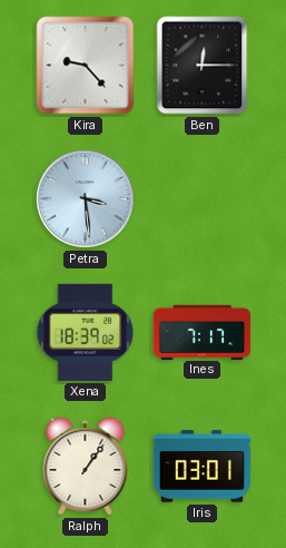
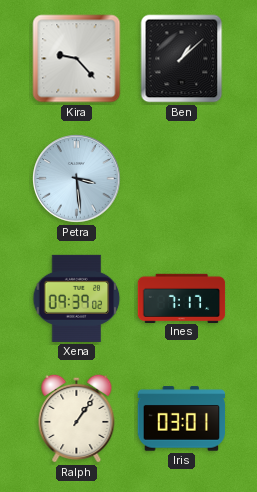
Ben: 12:15 -> 1:08
Xena: 18:39 -> 09:39
